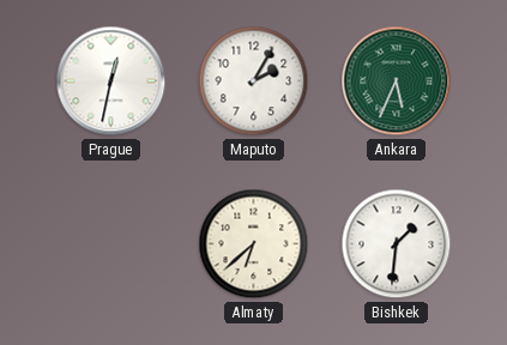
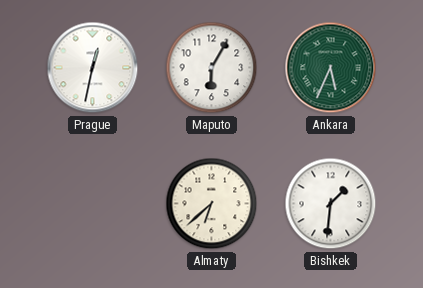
Maputo: 2:05 -> 6:05
